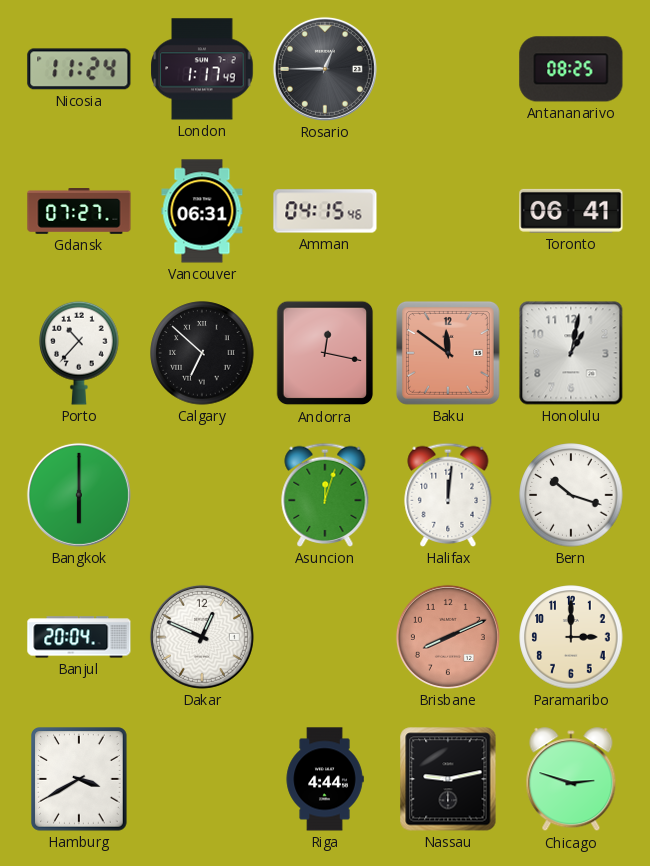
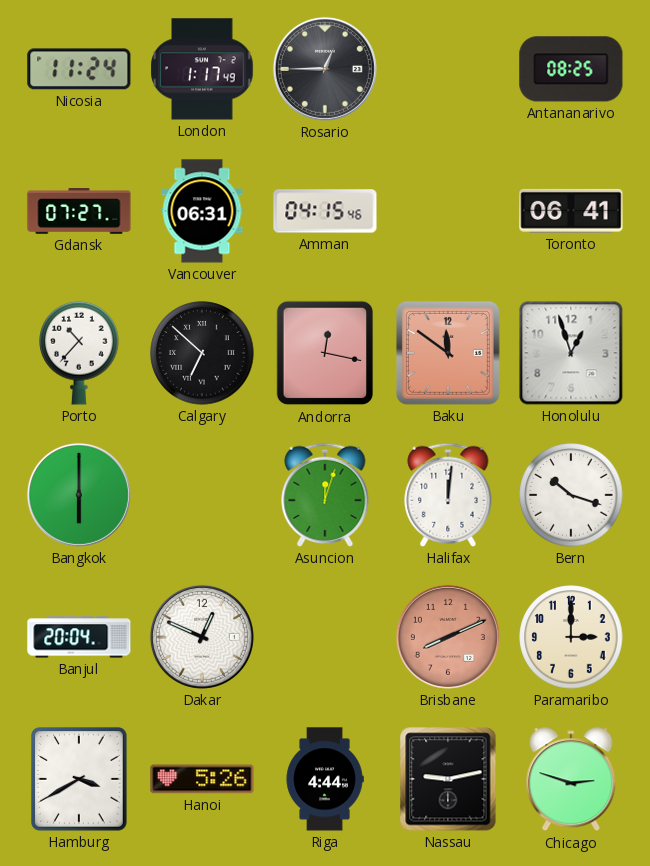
Honolulu: 1:02 -> 12:57
Hanoi: none -> 5:26
